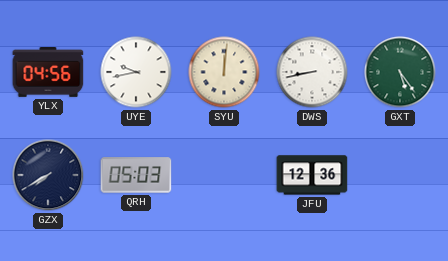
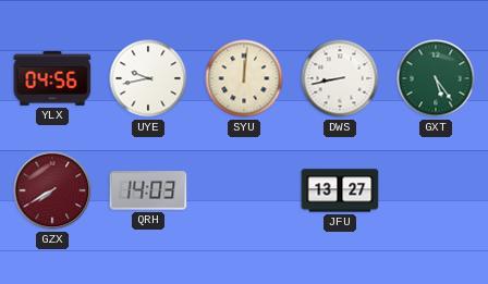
GZX dial: navy -> burgundy
QRH: 05:03 -> 14:03
JFU: 12:36 -> 13:27
